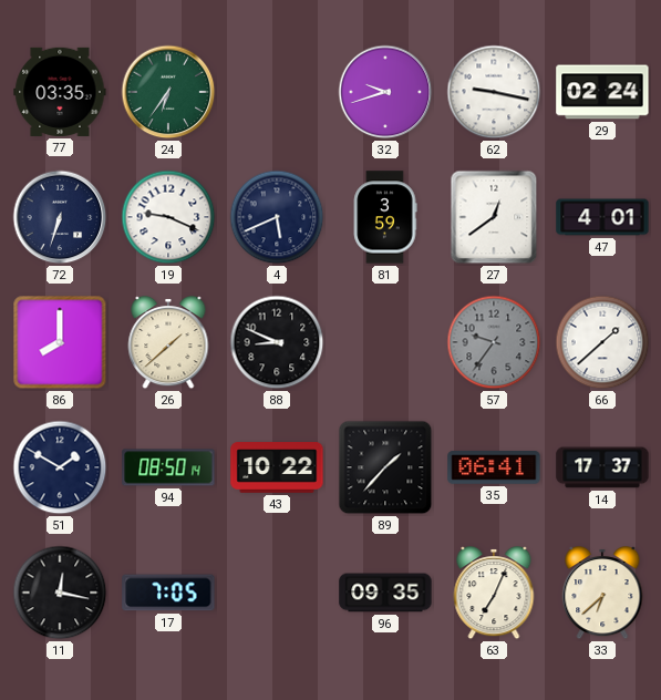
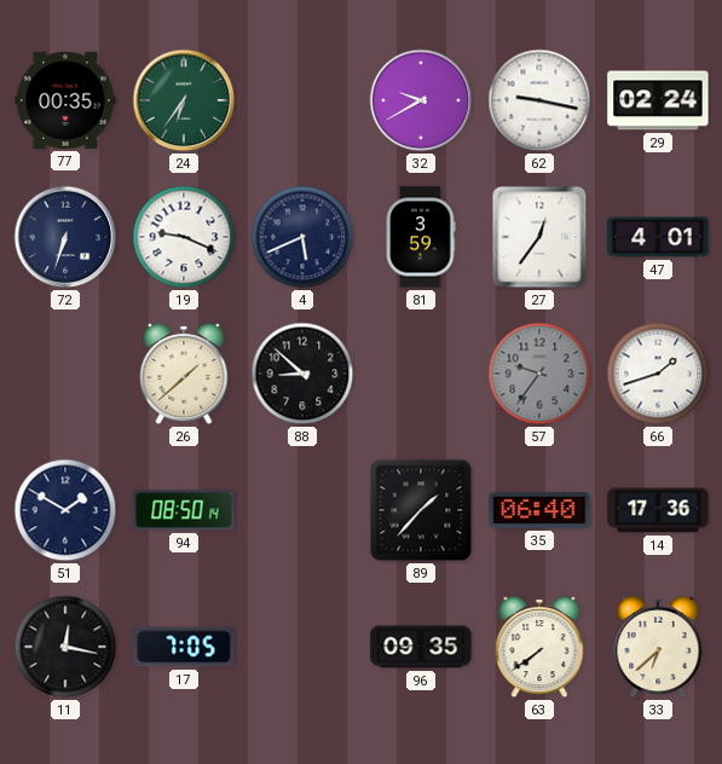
77: 03:35 -> 00:35
32: 9:42 -> 9:40
27: 12:39 -> 12:36
86: 8:00 -> none
88: 8:49 -> 8:52
66: 1:38 -> 1:42
43: 10:22 -> none
35: 06:41 -> 06:40
14: 17:37 -> 17:36
63: 7:04 -> 7:39
